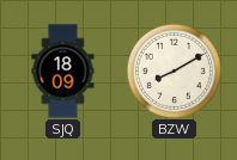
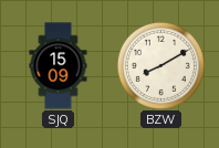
SJQ: 18:09 -> 15:09
